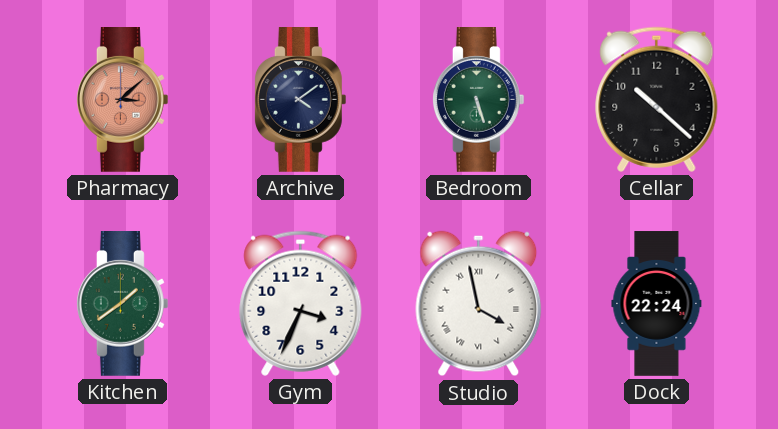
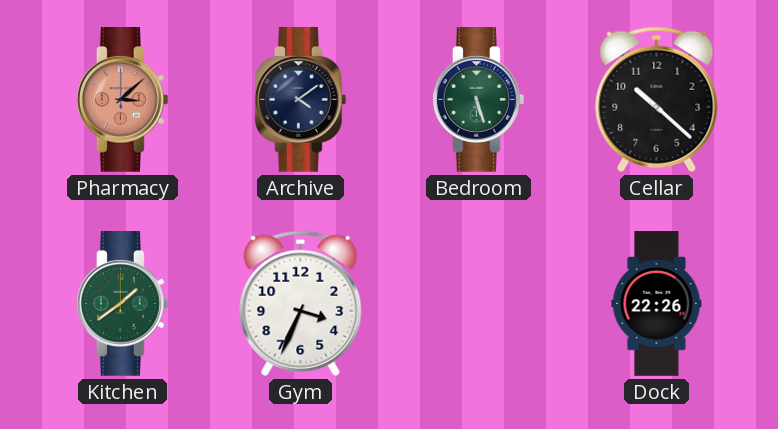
Studio: 3:58 -> none
Dock: 22:24 -> 22:26
